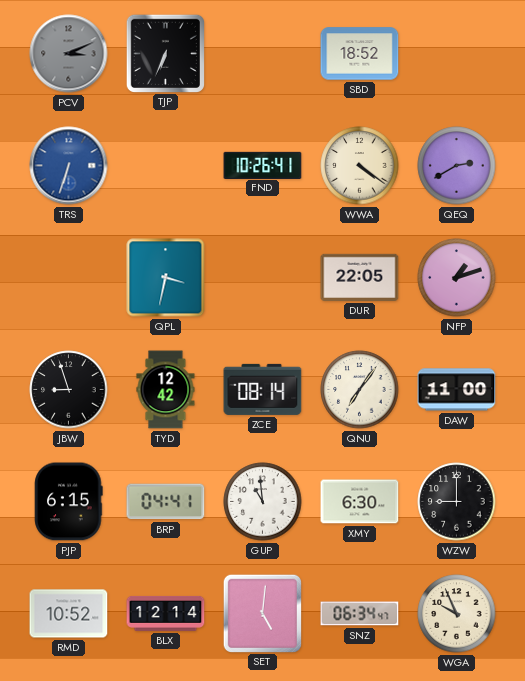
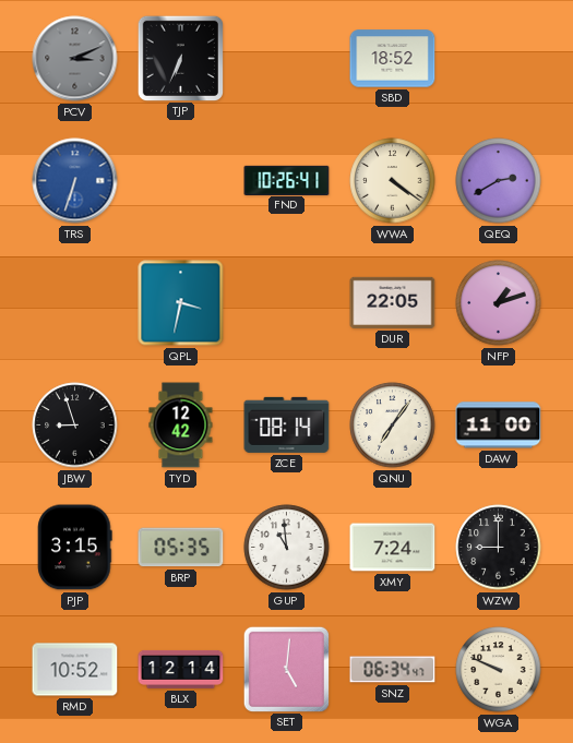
PJP: 6:15 -> 3:15
BRP: 04:41 -> 05:35
XMY: 6:30 -> 7:24
WGA: 9:56 -> 9:49
